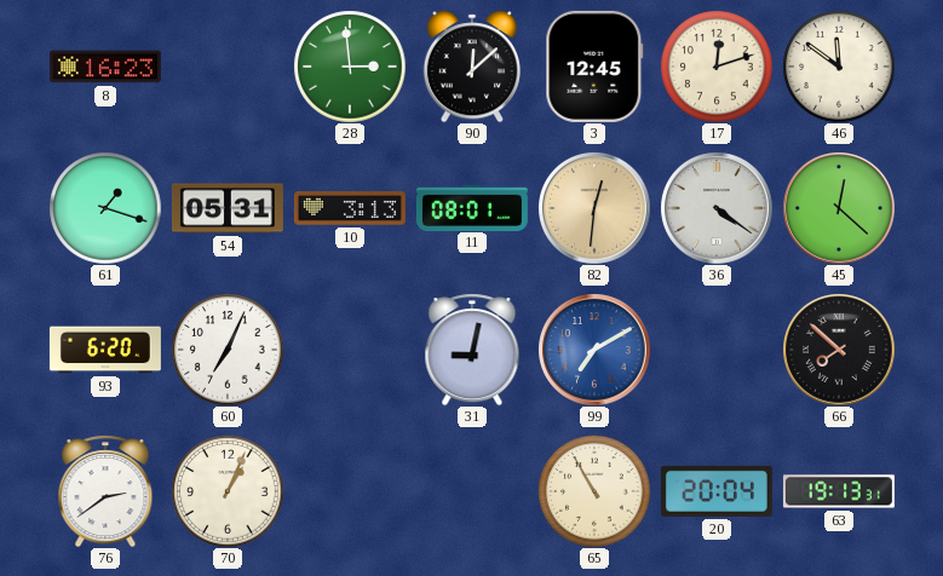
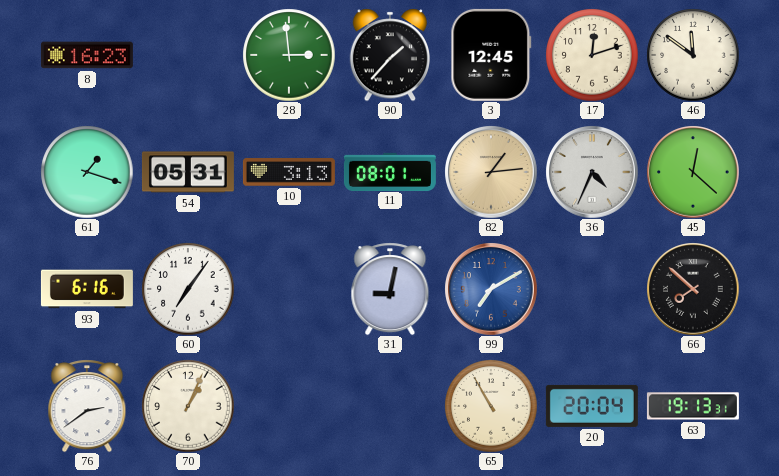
90: 12:08 -> 1:37
82: 12:31 -> 1:14
36: 4:21 -> 4:34
93: 6:20 -> 6:16
60: 7:04 -> 7:06
